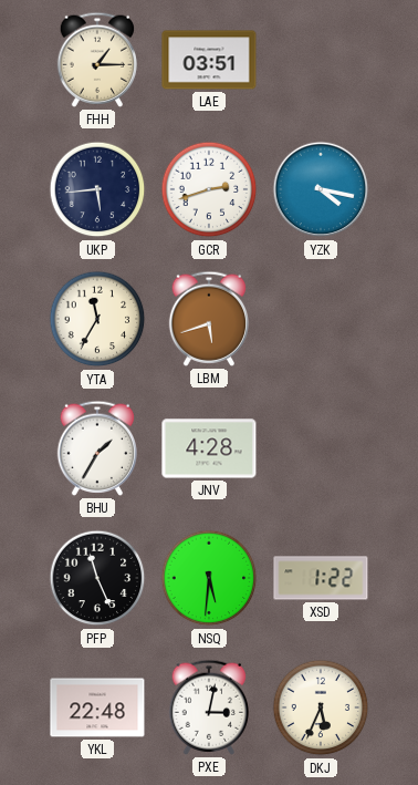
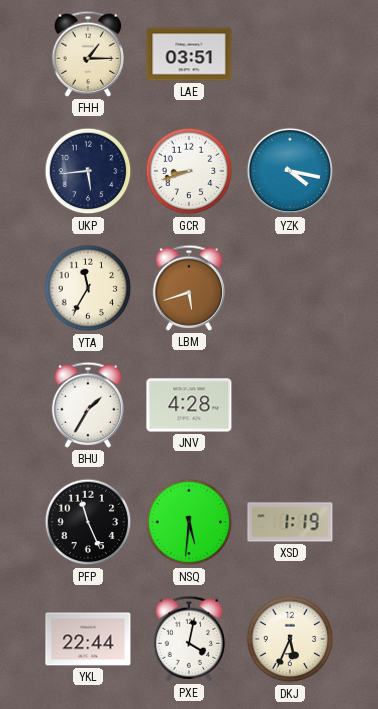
GCR: 2:42 -> 8:42
XSD: 1:22 -> 1:19
YKL: 22:48 -> 22:44
PXE: 3:02 -> 4:02
